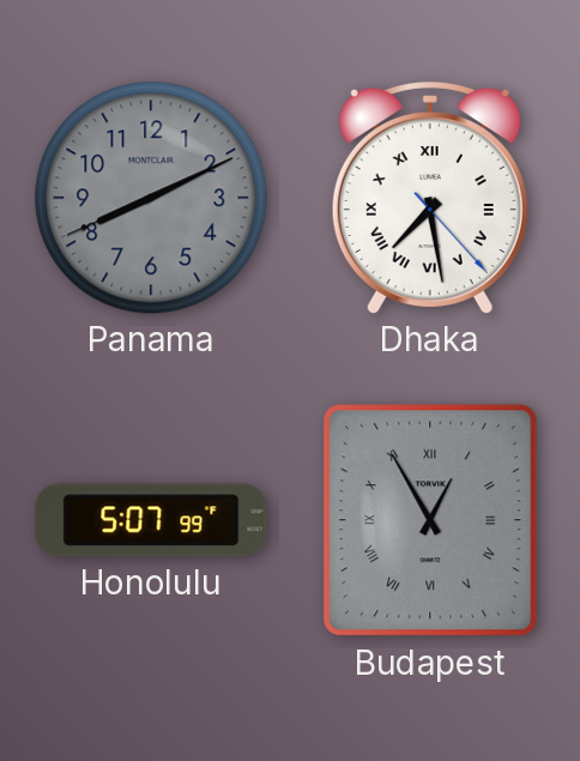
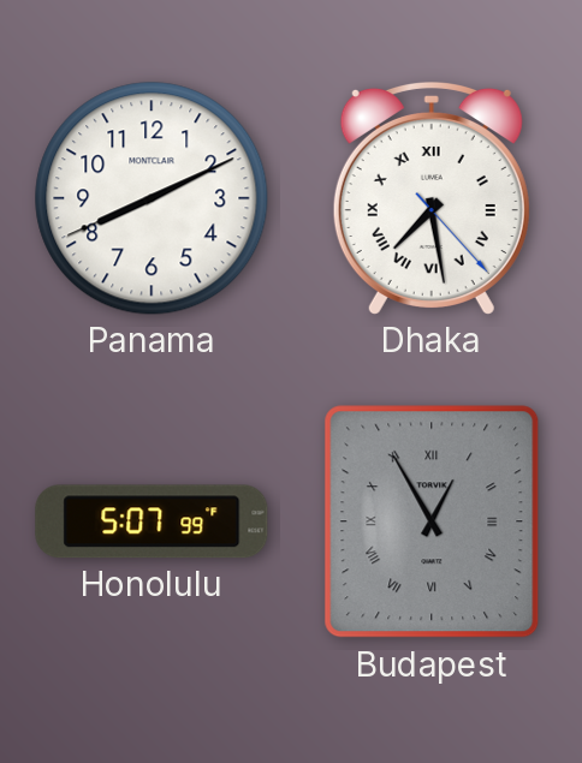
Panama dial: grey -> white
